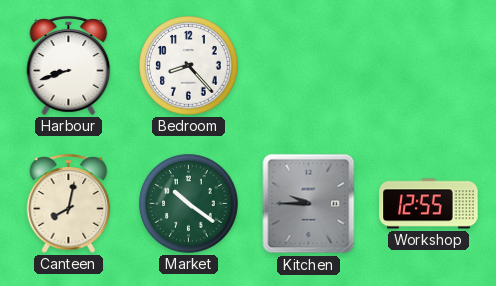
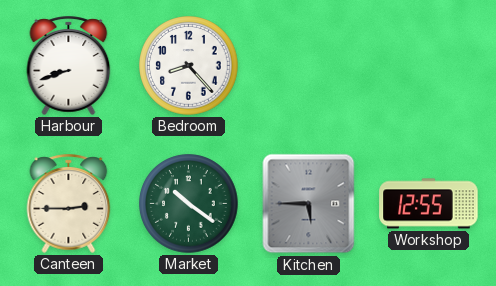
Canteen: 8:02 -> 2:45
Kitchen: 9:45 -> 5:45
